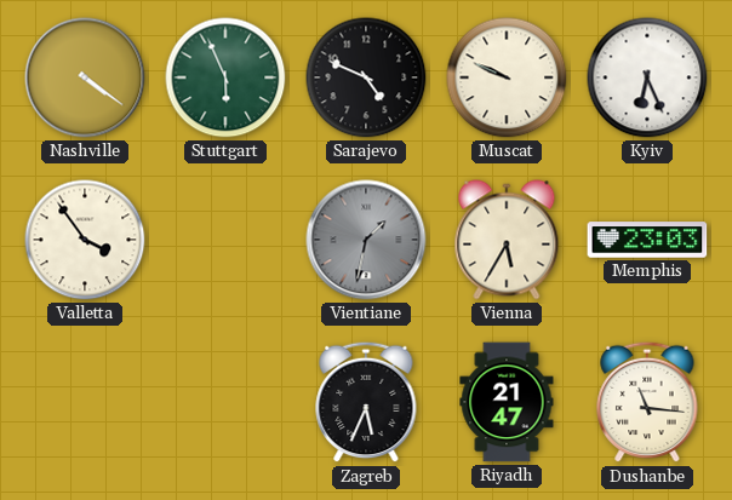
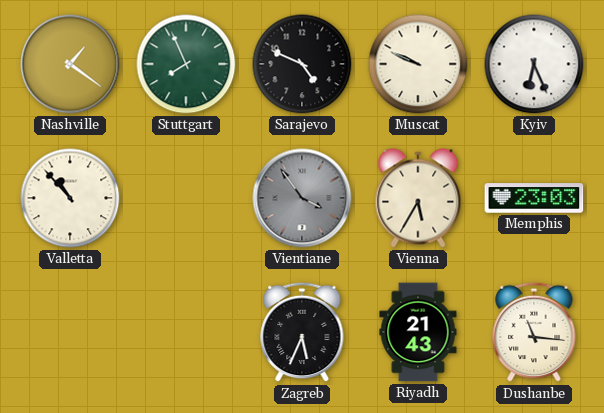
Nashville: 4:21 -> 1:21
Stuttgart: 5:56 -> 7:56
Valletta: 3:54 -> 10:53
Vientiane: 1:32 -> 3:54
Riyadh: 21:47 -> 21:43
